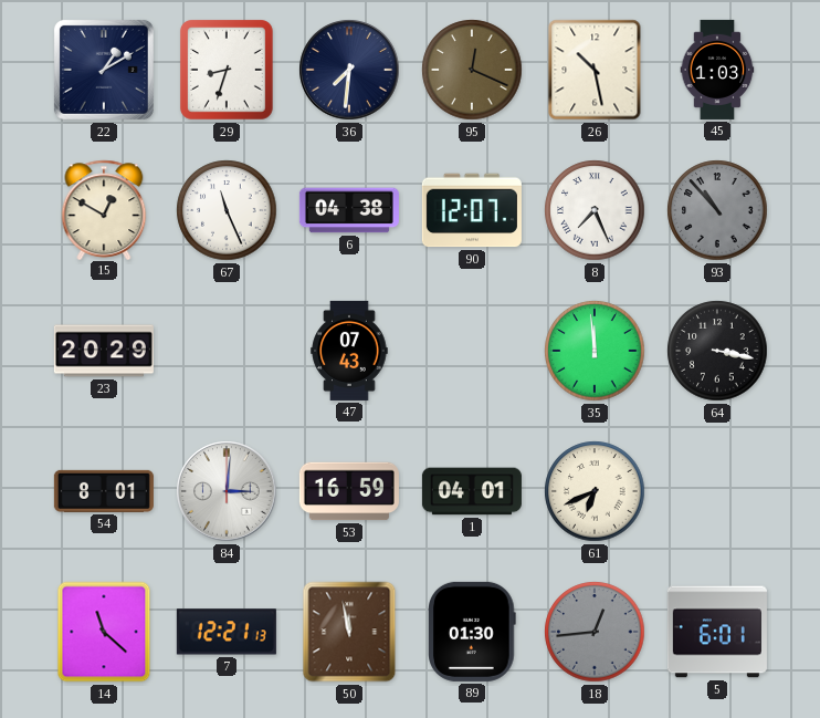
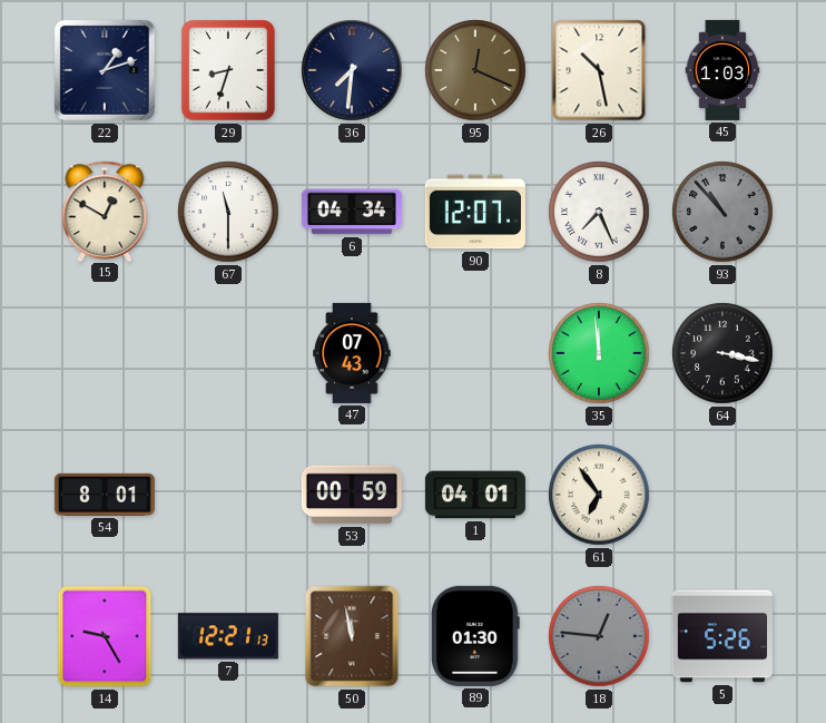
22: 1:10 -> 1:12
67: 11:26 -> 11:30
6: 04:38 -> 04:34
23: 20:29 -> none
84: 3:01 -> none
53: 16:59 -> 00:59
61: 6:41 -> 6:54
14: 11:22 -> 9:25
18: 12:44 -> 12:46
5: 6:01 -> 5:26
